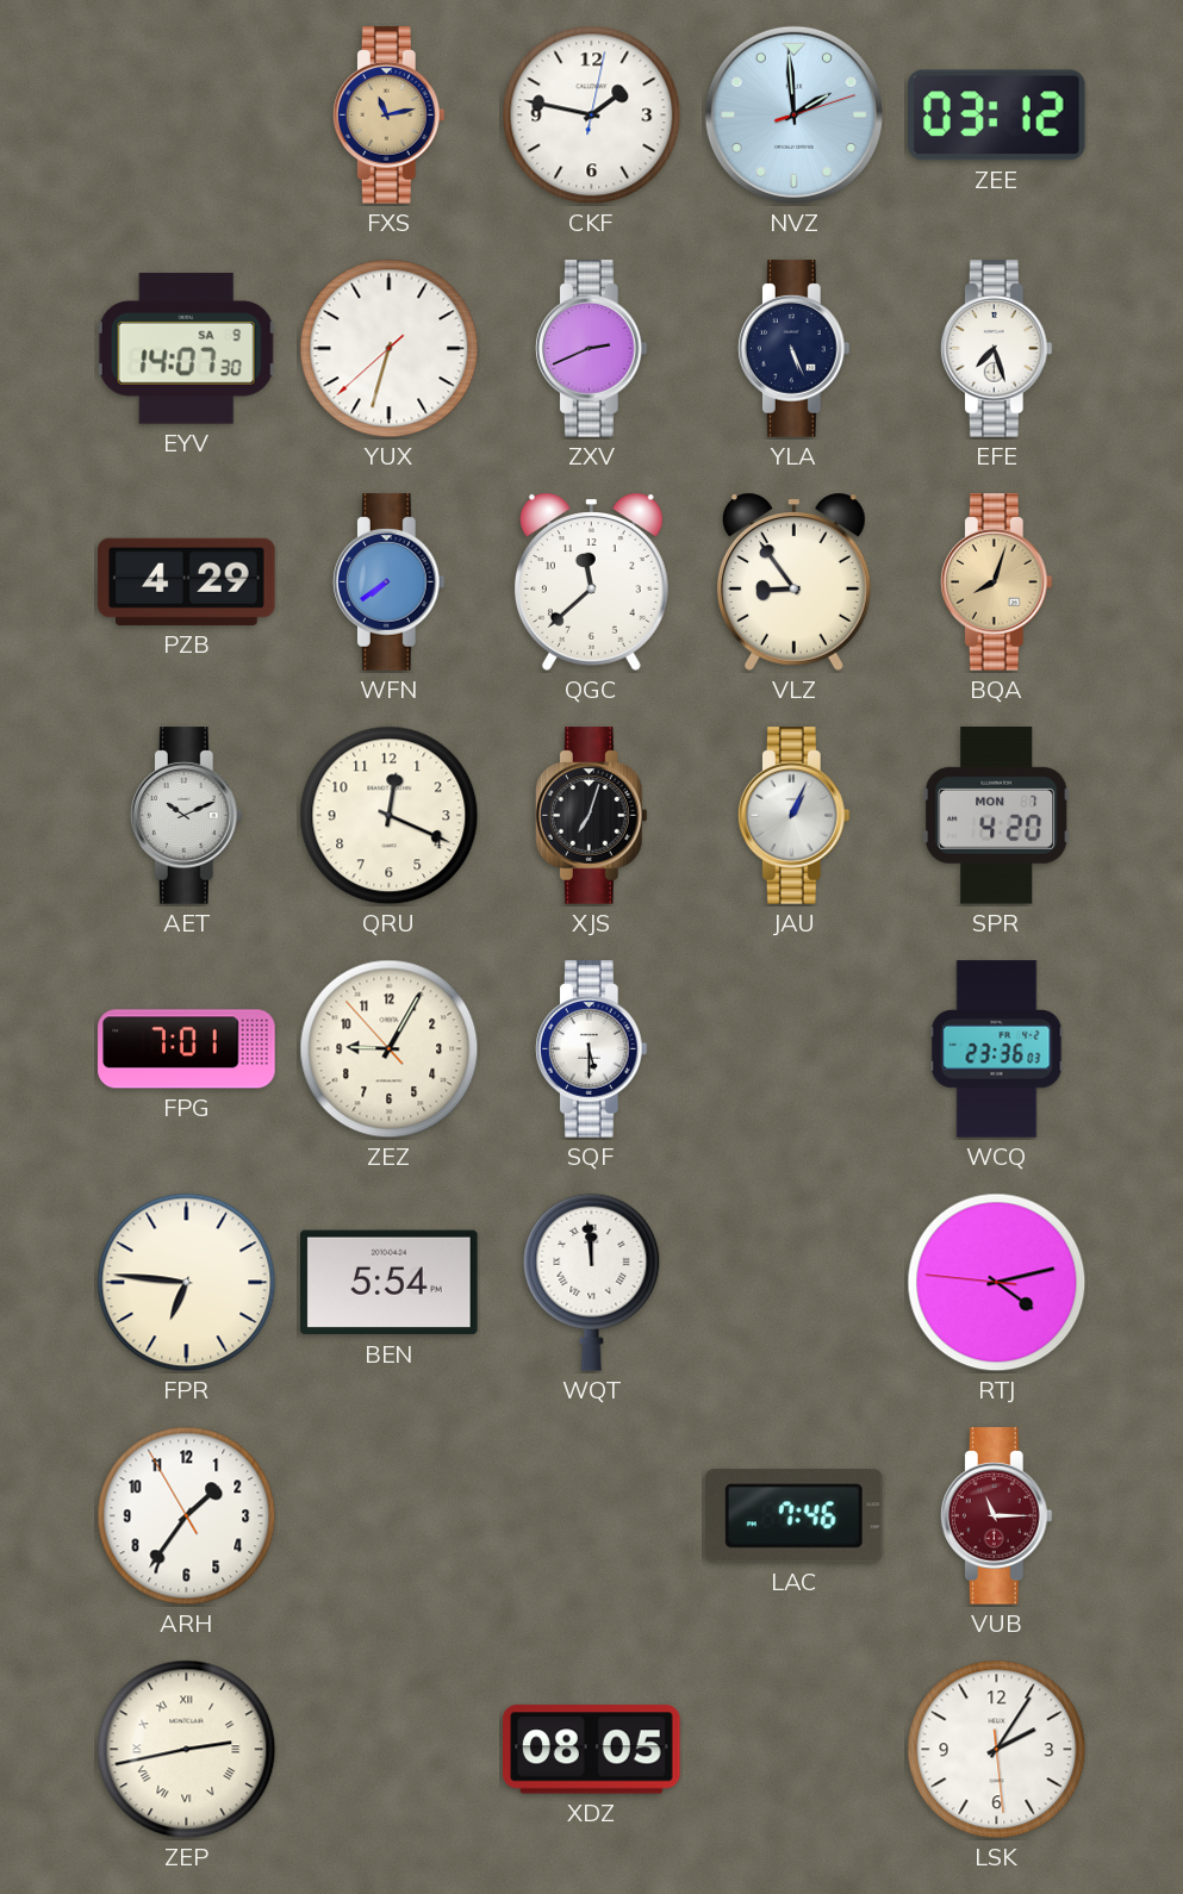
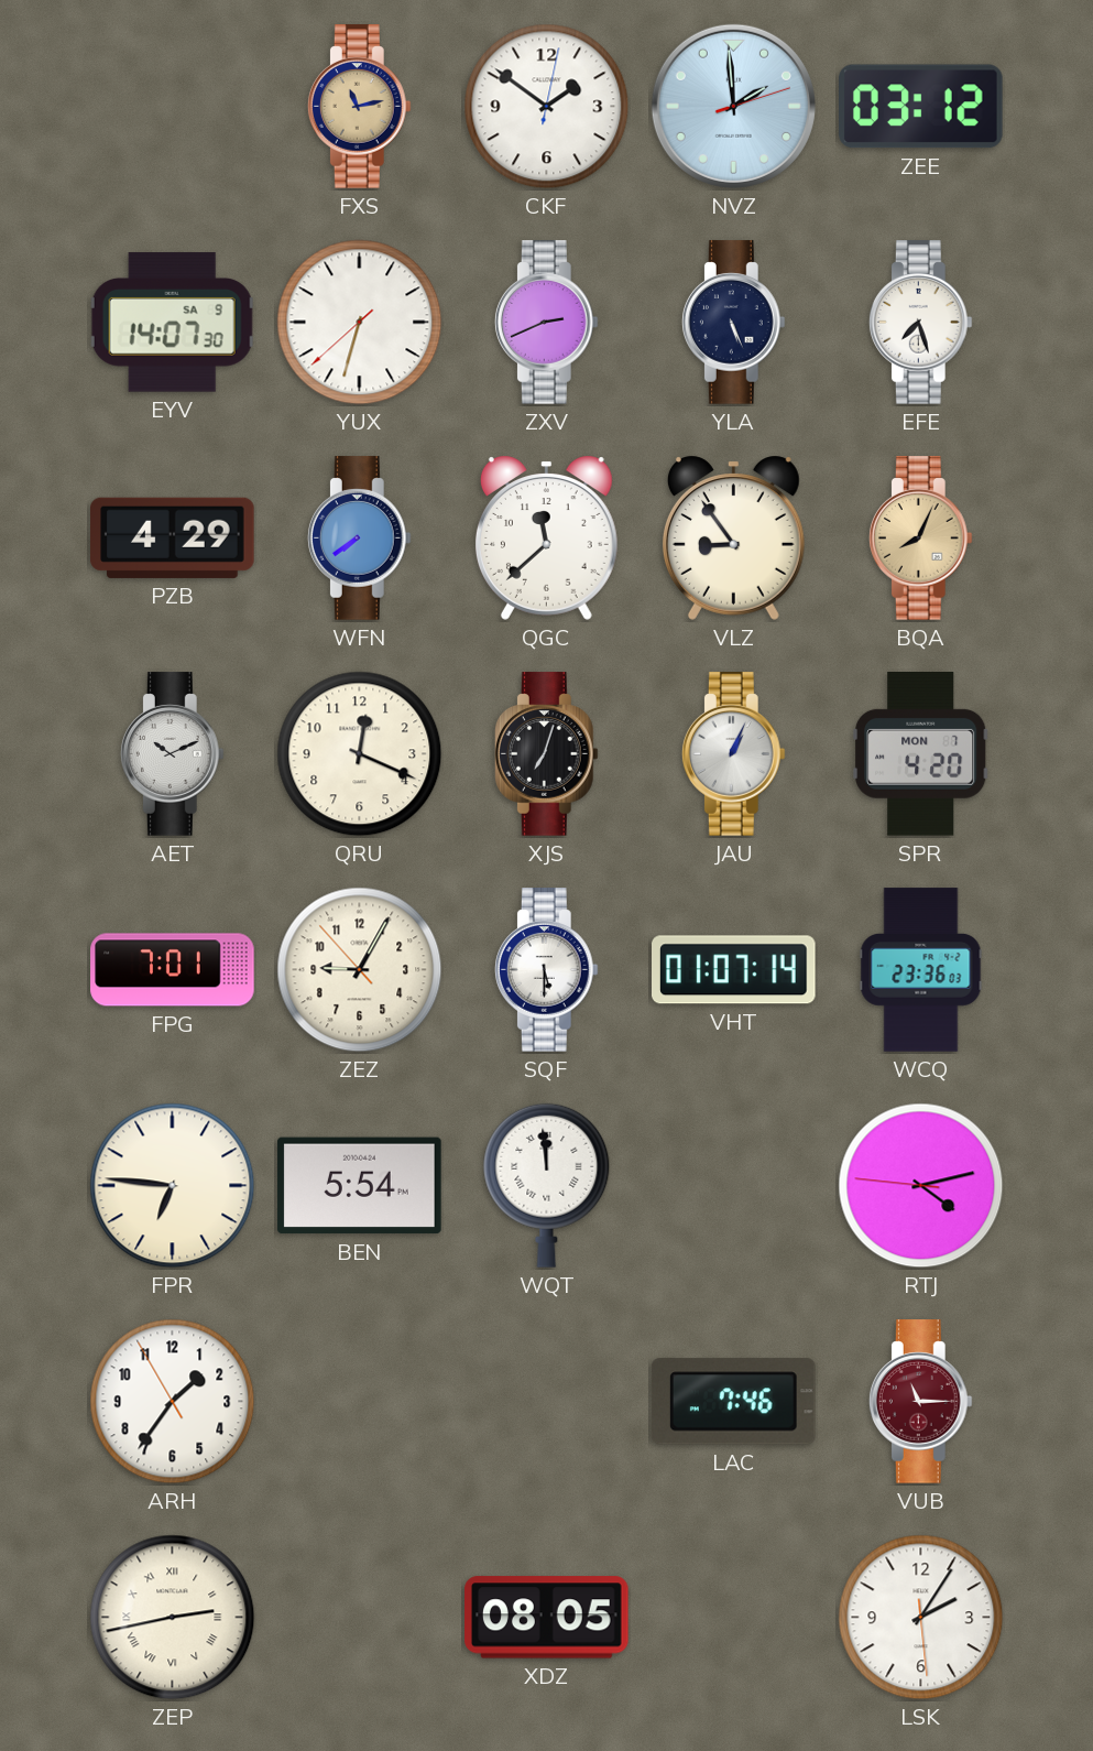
CKF: 1:47 -> 1:51
BQA: 8:03 -> 8:04
VHT: none -> 01:07
